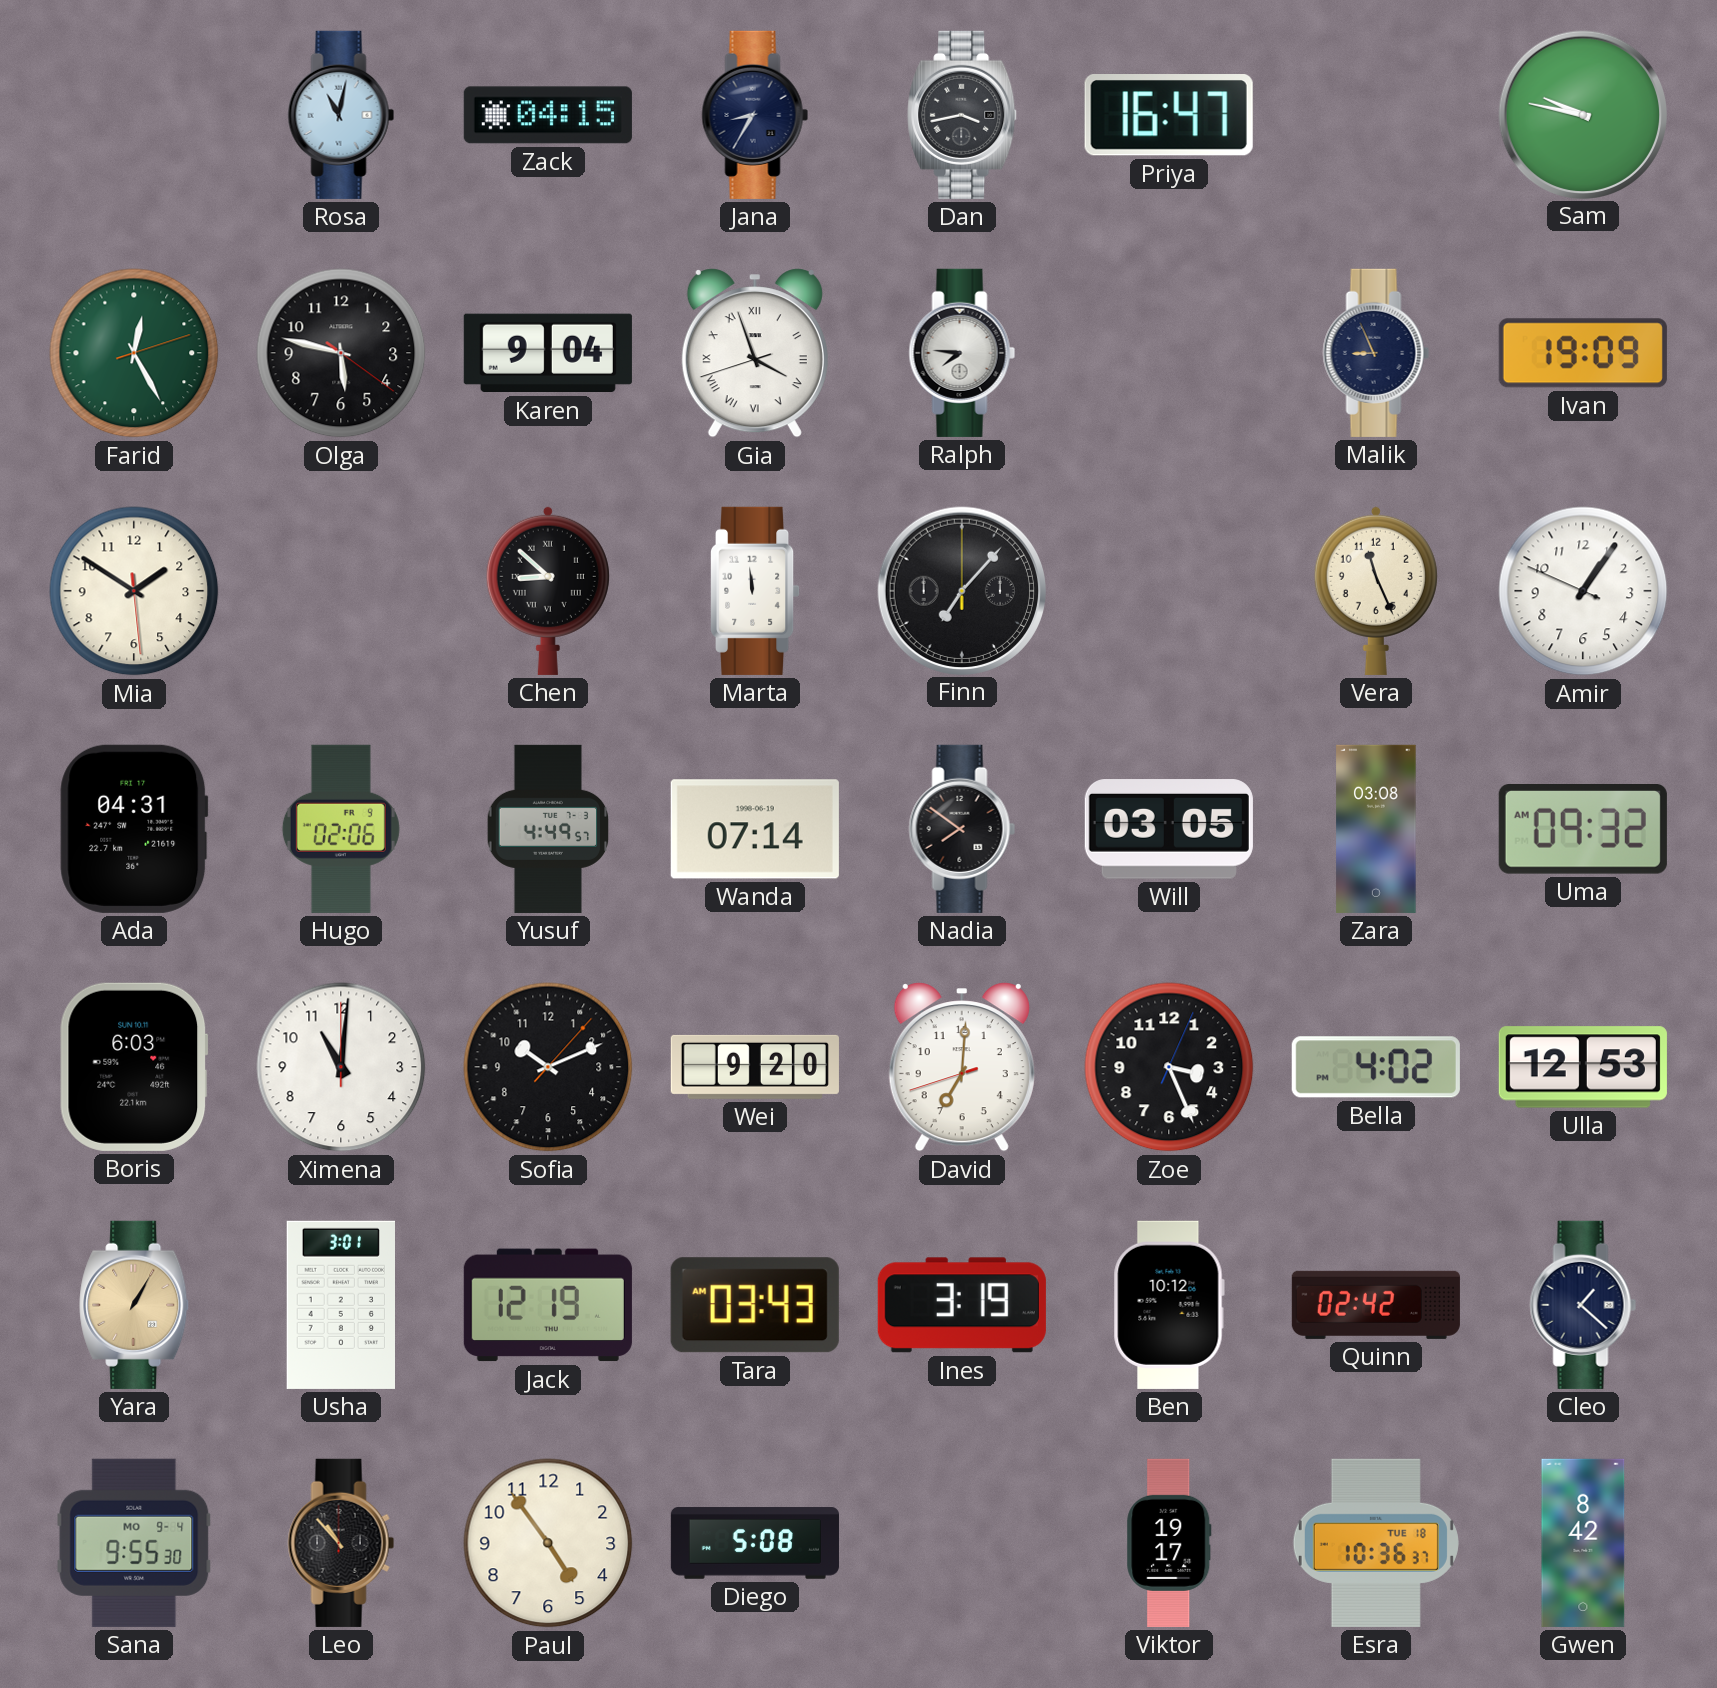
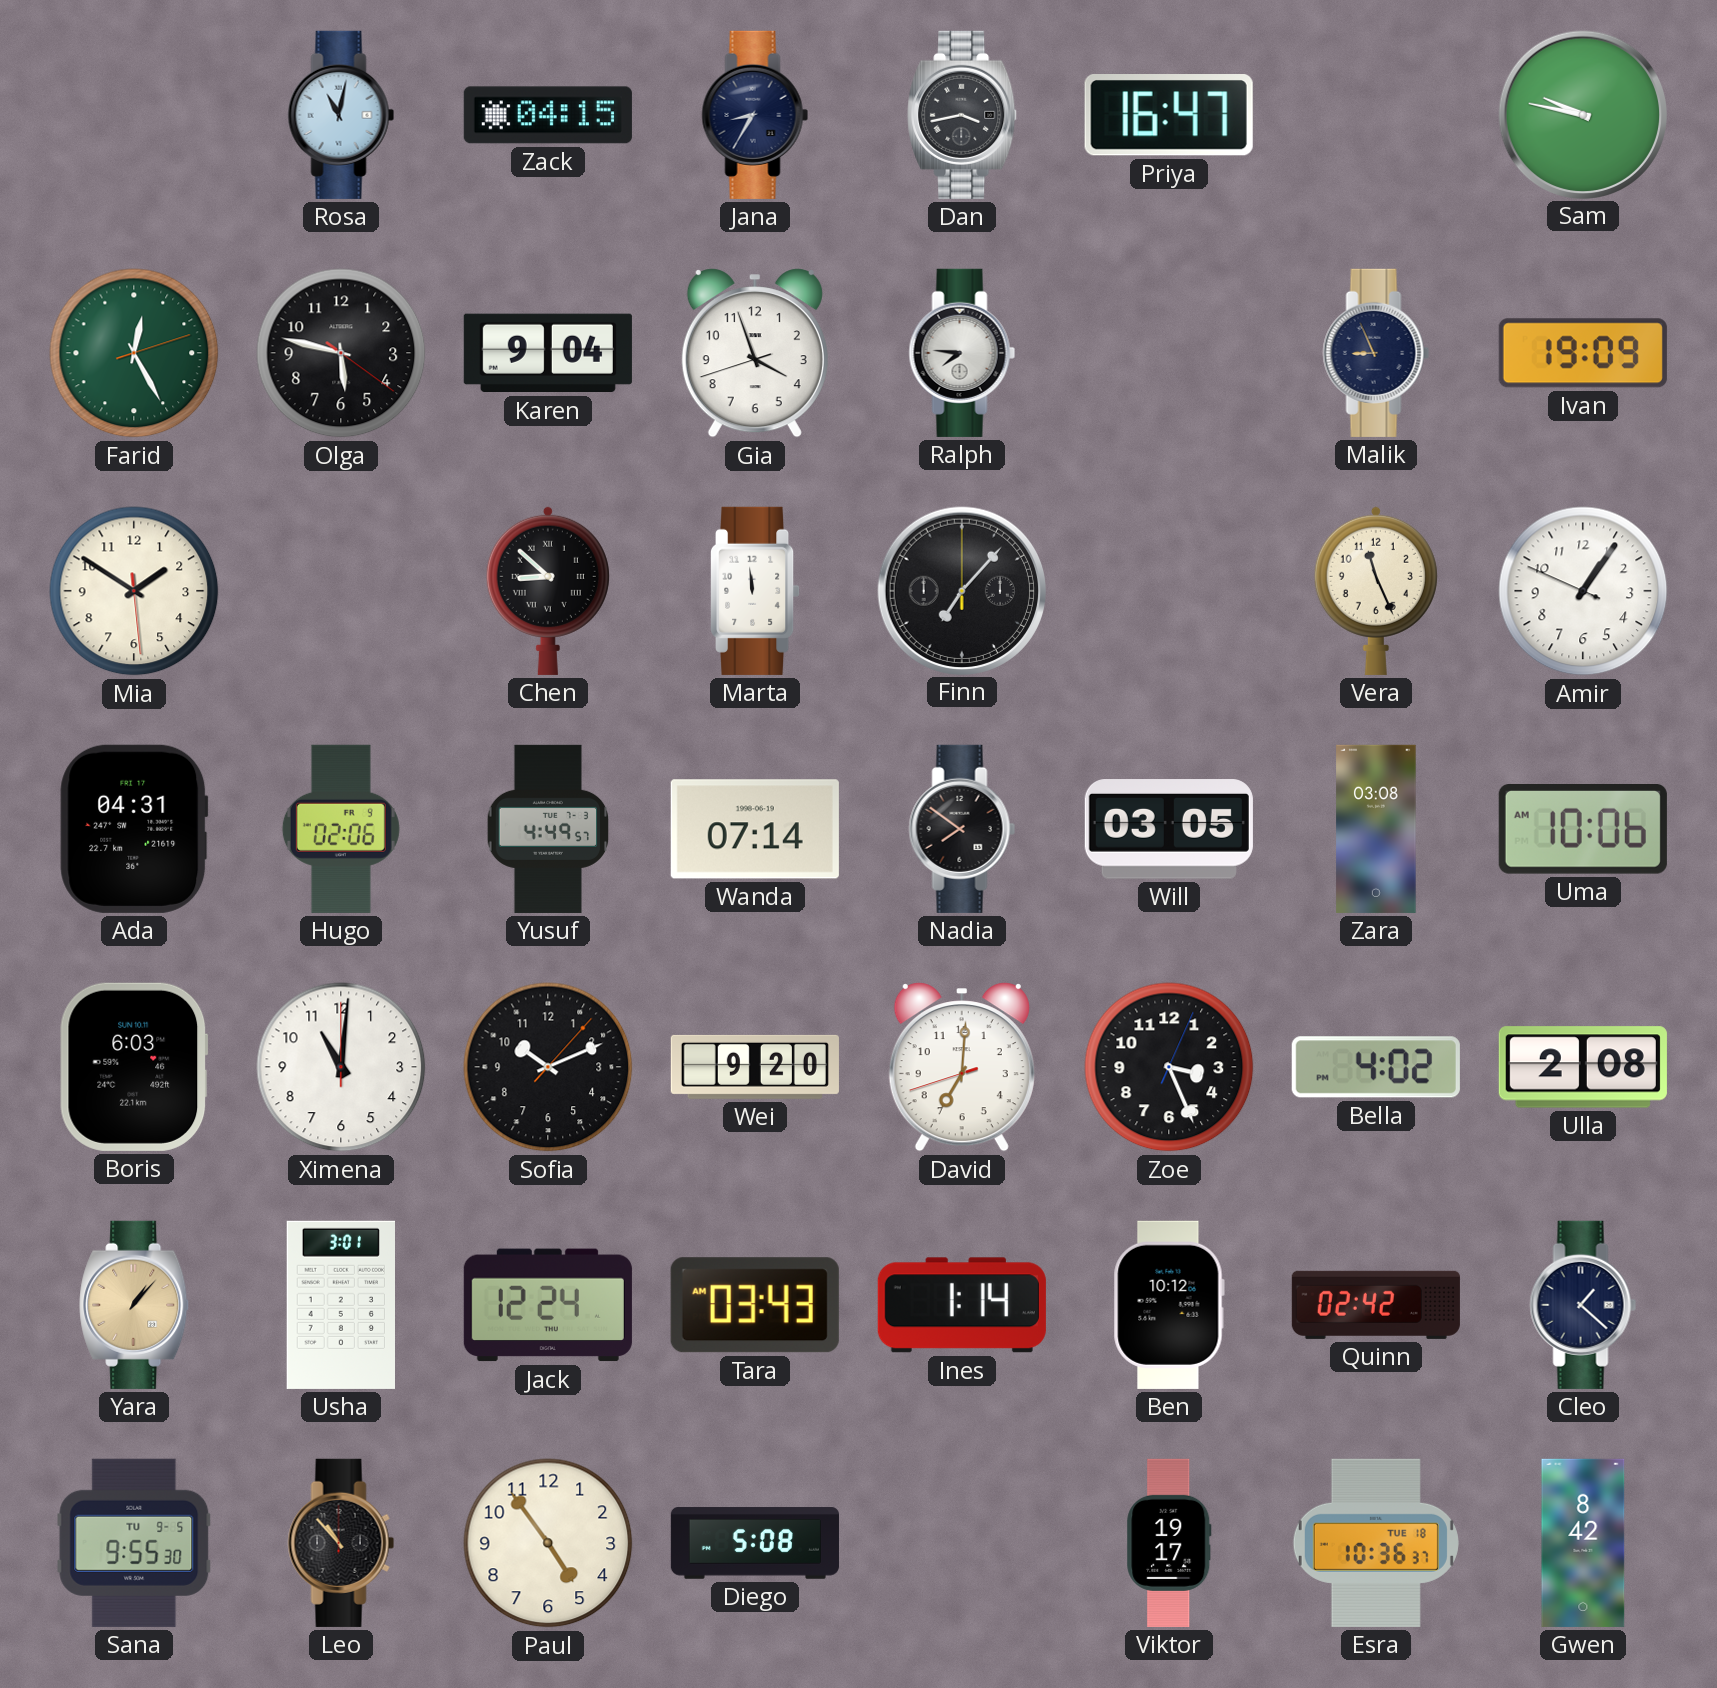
Gia numerals: Roman -> Arabic
Uma: 09:32 -> 10:06
Ulla: 12:53 -> 2:08
Yara: 1:05 -> 1:07
Jack: 12:19 -> 12:24
Ines: 3:19 -> 1:14
Sana date: MO 9-4 -> TU 9-5
